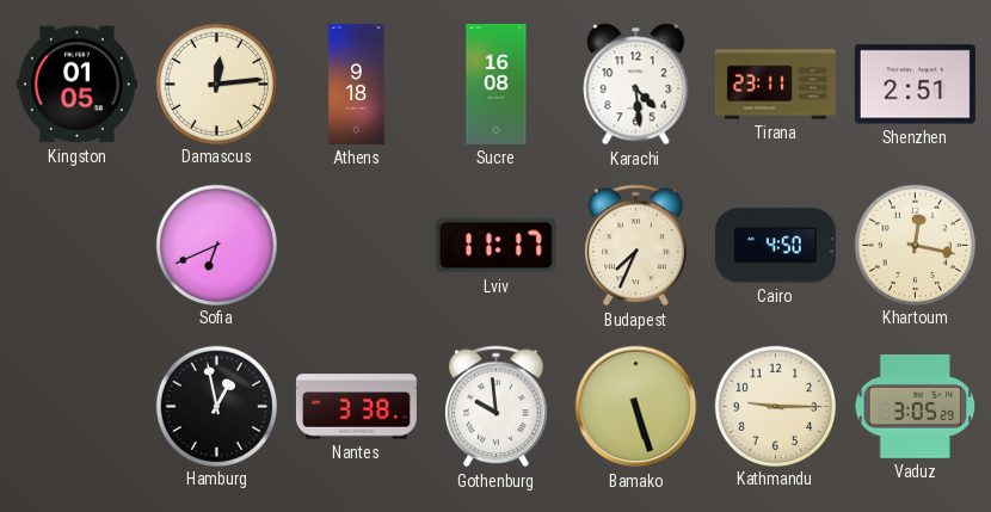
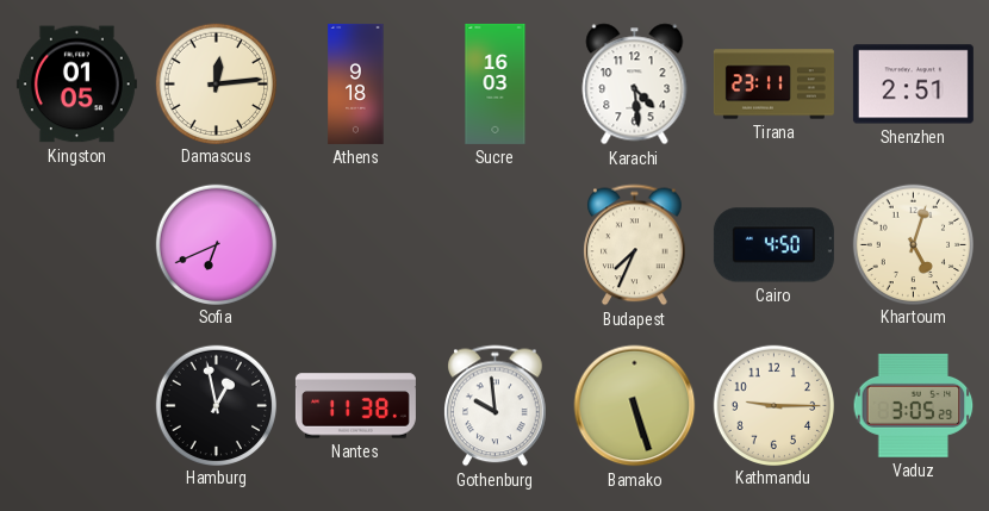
Sucre: 16:08 -> 16:03
Lviv: 11:17 -> none
Khartoum: 12:17 -> 5:03
Nantes: 3:38 -> 11:38
